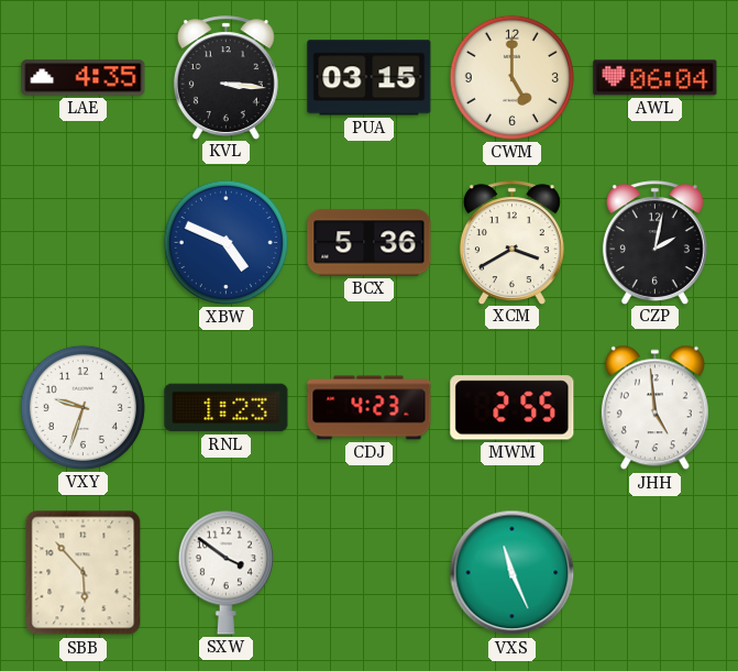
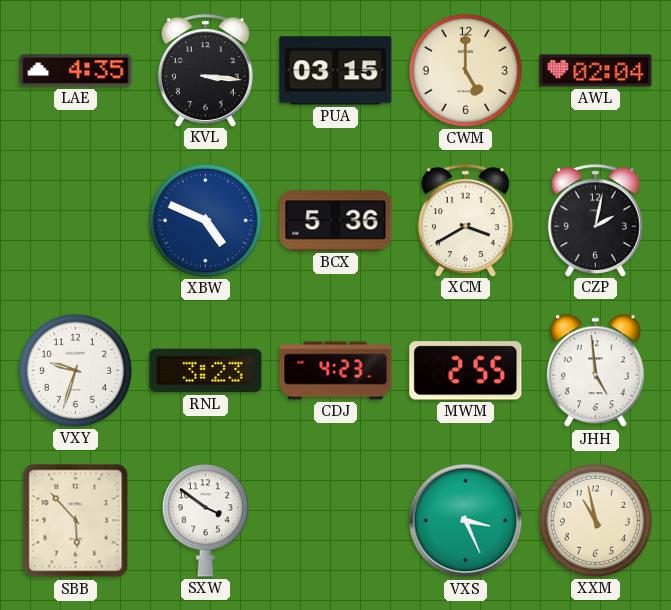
AWL: 06:04 -> 02:04
RNL: 1:23 -> 3:23
VXS: 11:26 -> 3:26
XXM: none -> 10:58
